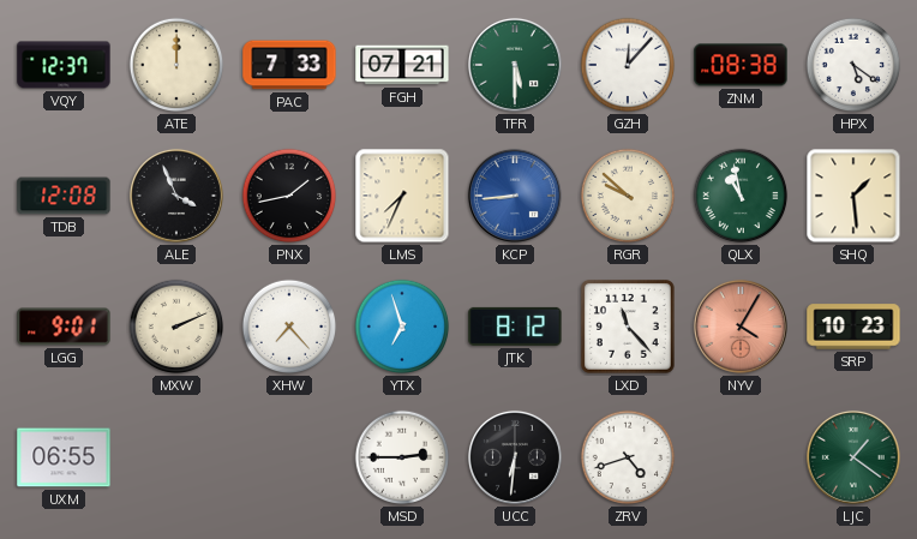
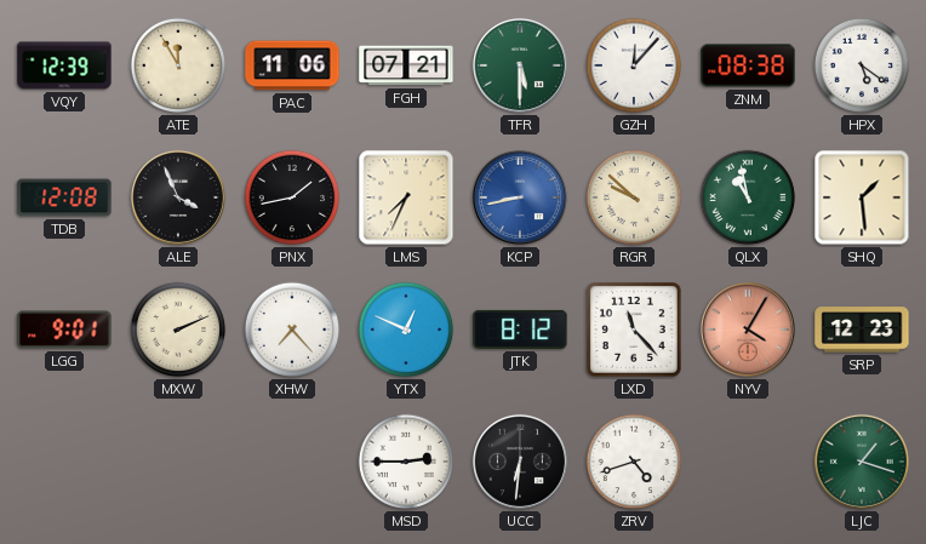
VQY: 12:37 -> 12:39
ATE: 12:00 -> 11:55
PAC: 7:33 -> 11:06
KCP: 8:44 -> 8:43
YTX: 6:57 -> 12:49
SRP: 10:23 -> 12:23
UXM: 06:55 -> none
LJC: 1:21 -> 1:18
